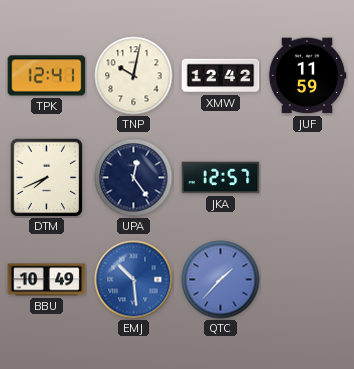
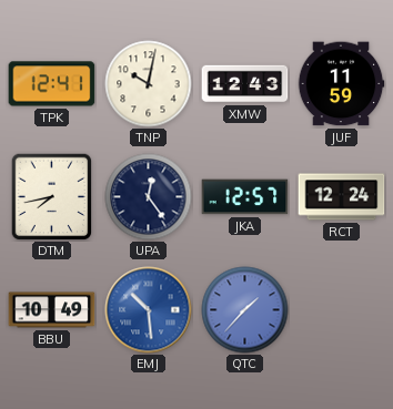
XMW: 12:42 -> 12:43
DTM: 7:41 -> 7:43
RCT: none -> 12:24
